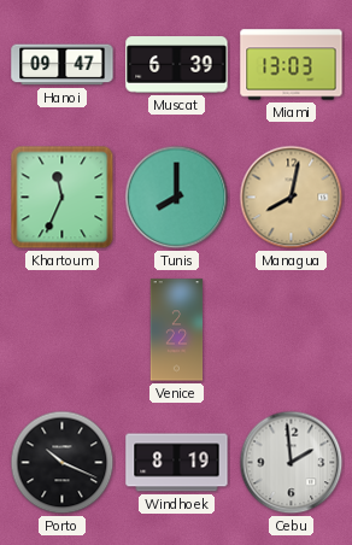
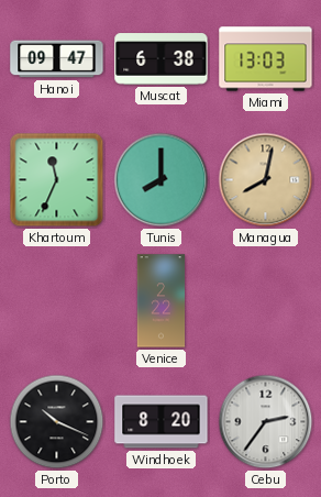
Muscat: 6:39 -> 6:38
Windhoek: 8:19 -> 8:20
Cebu: 1:59 -> 2:36
